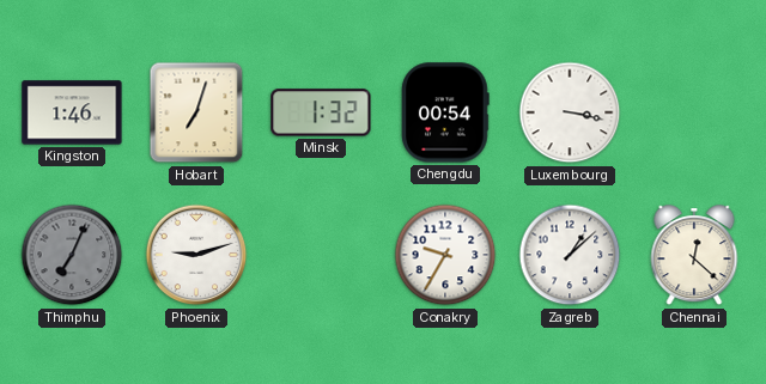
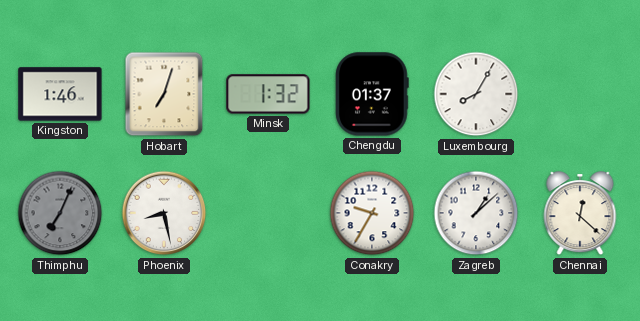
Chengdu: 00:54 -> 01:37
Luxembourg: 3:17 -> 8:05
Phoenix: 9:12 -> 8:28
